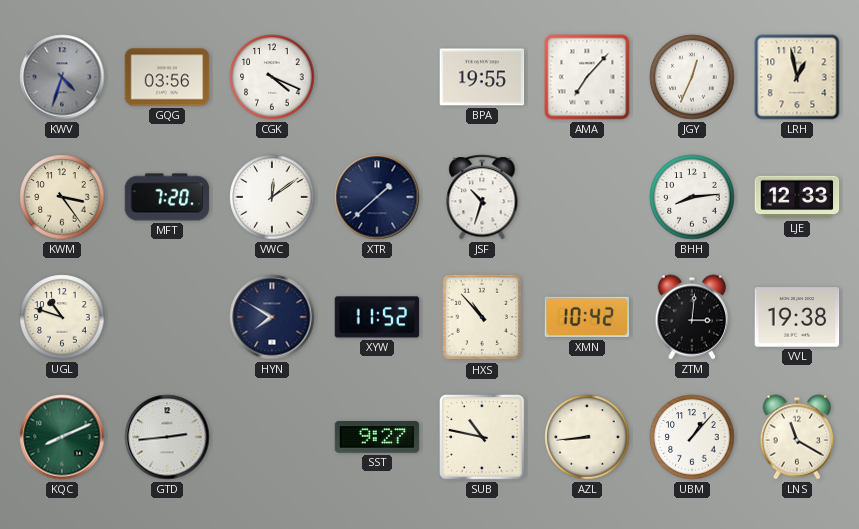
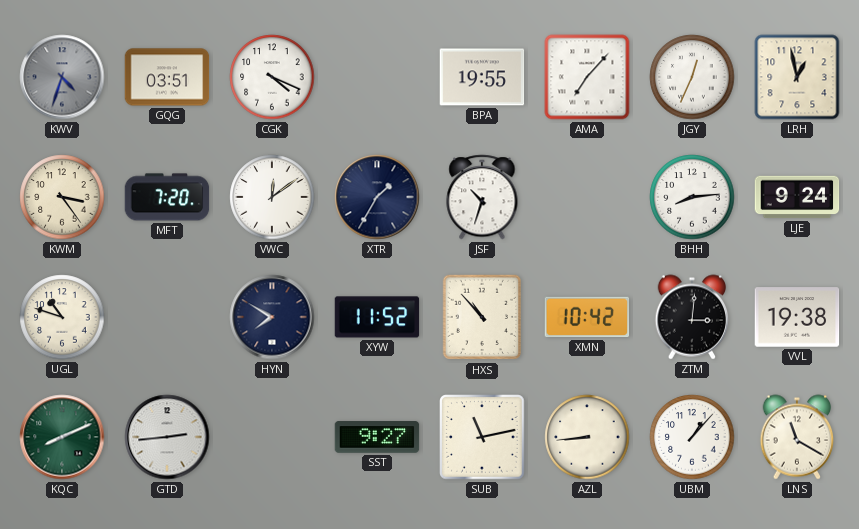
GQG: 03:56 -> 03:51
XTR: 1:38 -> 1:35
LJE: 12:33 -> 9:24
SUB: 10:47 -> 11:13
